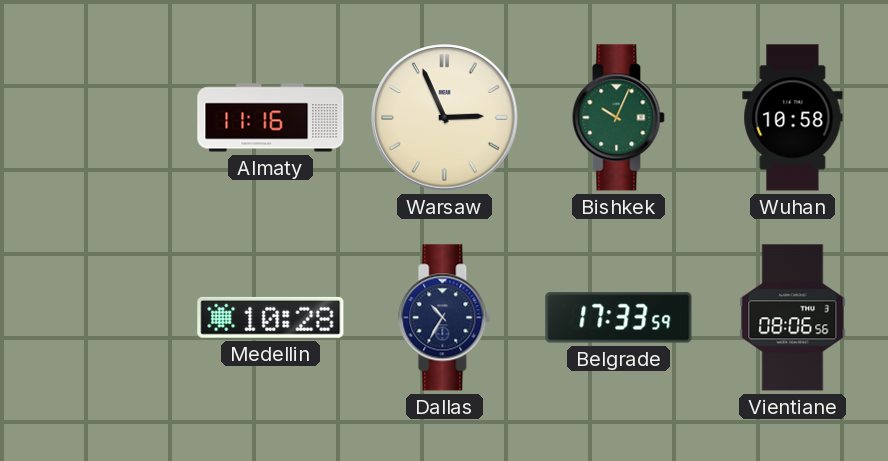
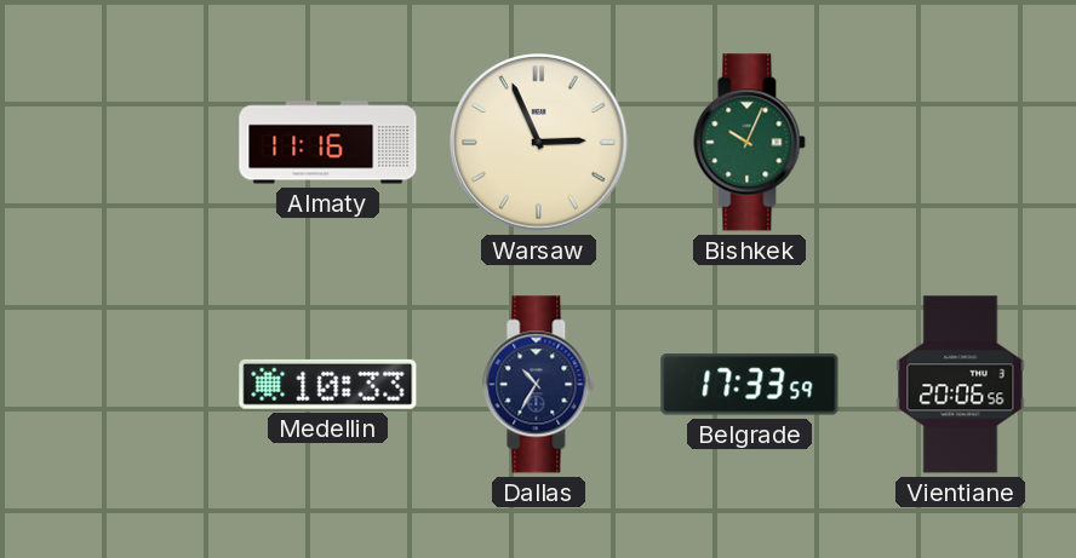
Wuhan: 10:58 -> none
Medellin: 10:28 -> 10:33
Vientiane: 08:06 -> 20:06
